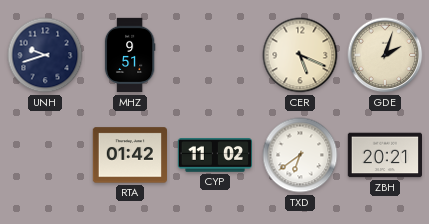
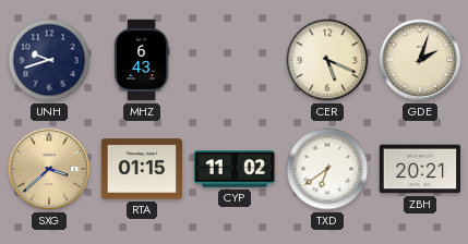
MHZ: 9:51 -> 6:43
SXG: none -> 3:38
RTA: 01:42 -> 01:15
